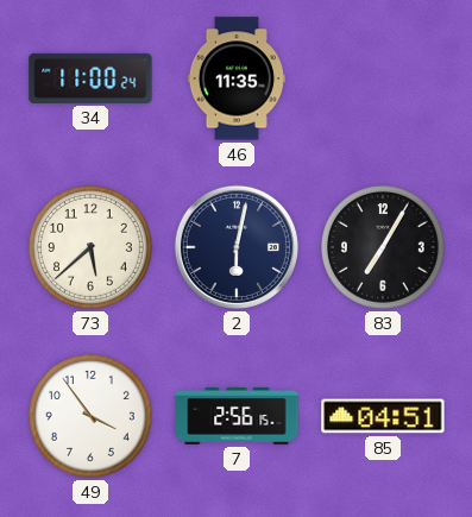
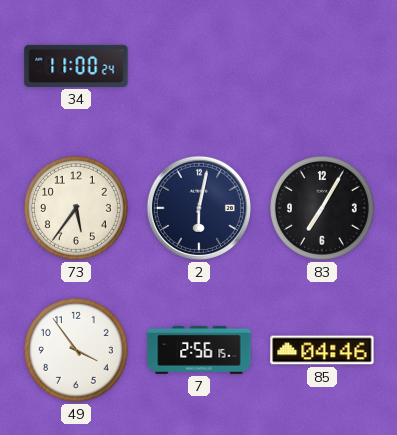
46: 11:35 -> none
73: 5:38 -> 5:36
85: 04:51 -> 04:46
